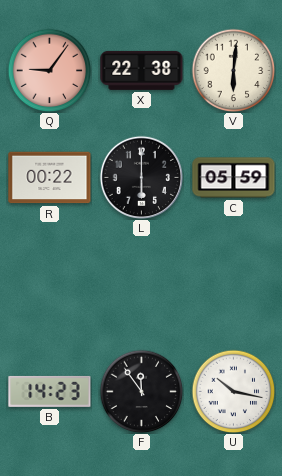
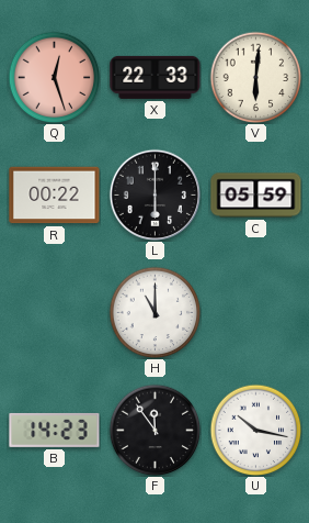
Q: 9:06 -> 12:27
X: 22:38 -> 22:33
H: none -> 11:00
